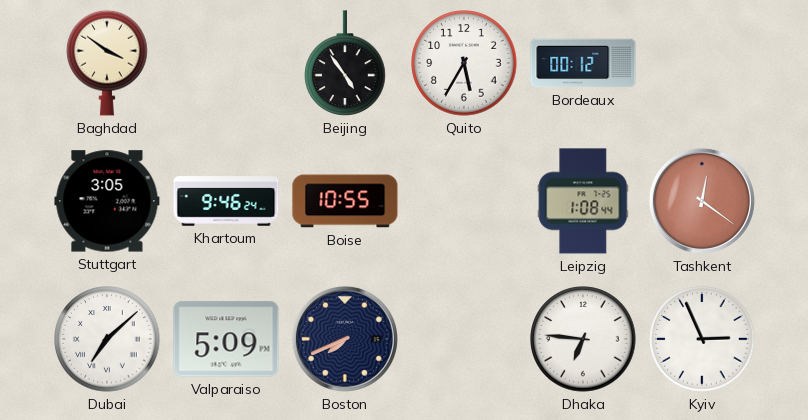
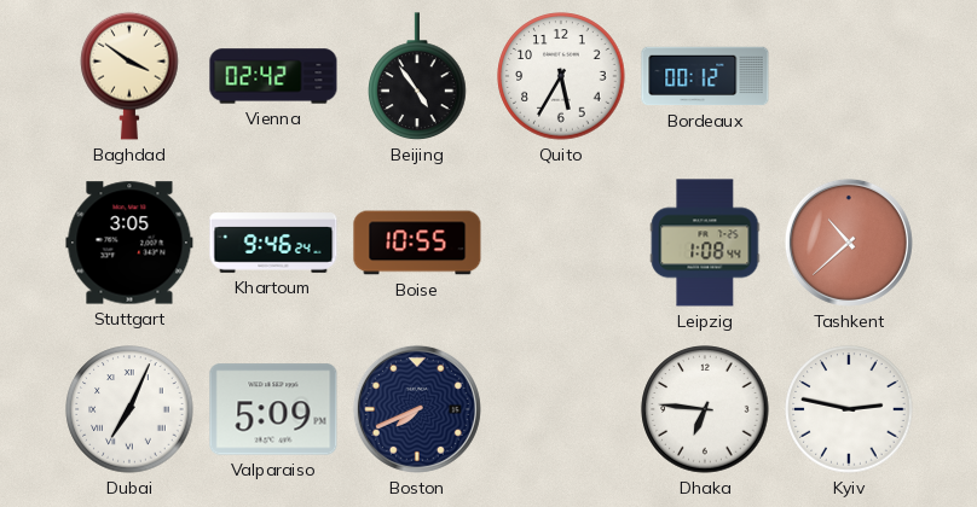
Vienna: none -> 02:42
Tashkent: 12:21 -> 10:38
Dubai: 7:08 -> 7:04
Kyiv: 2:56 -> 2:47
